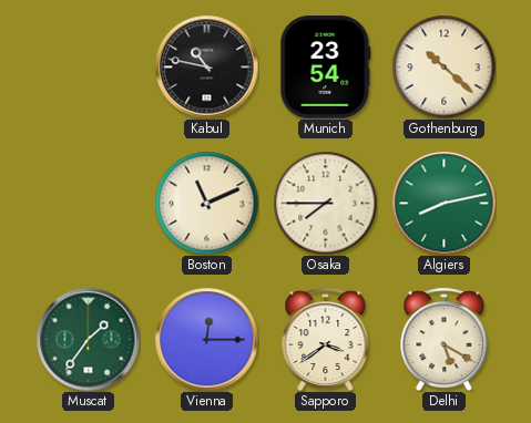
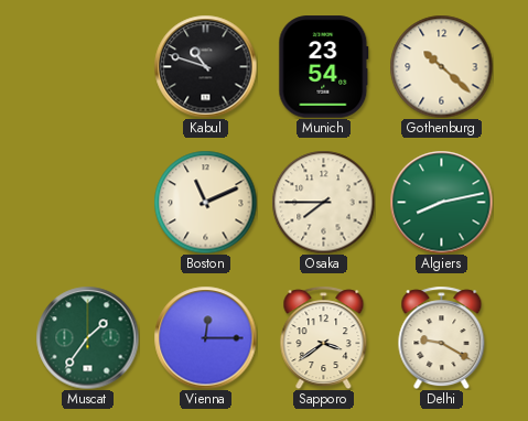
Kabul: 10:47 -> 10:48
Delhi: 5:20 -> 9:20
